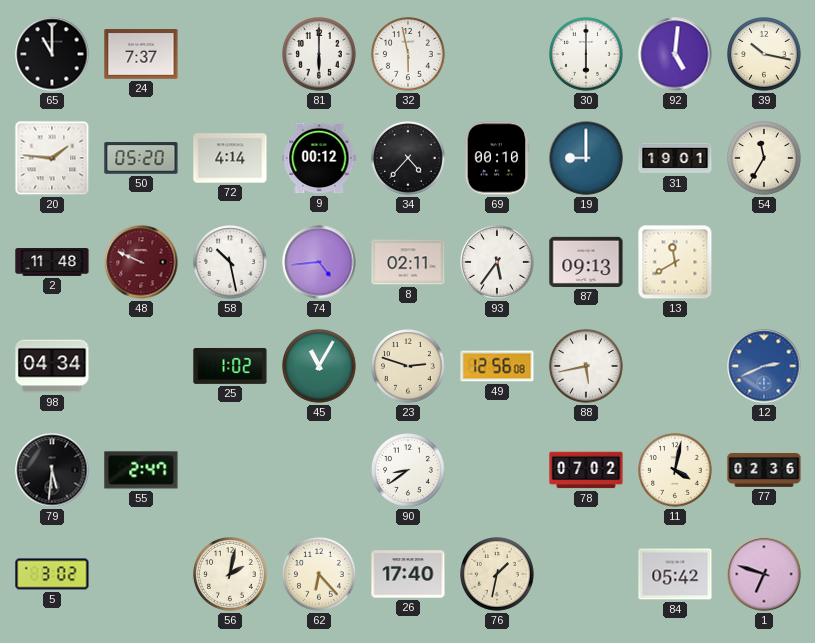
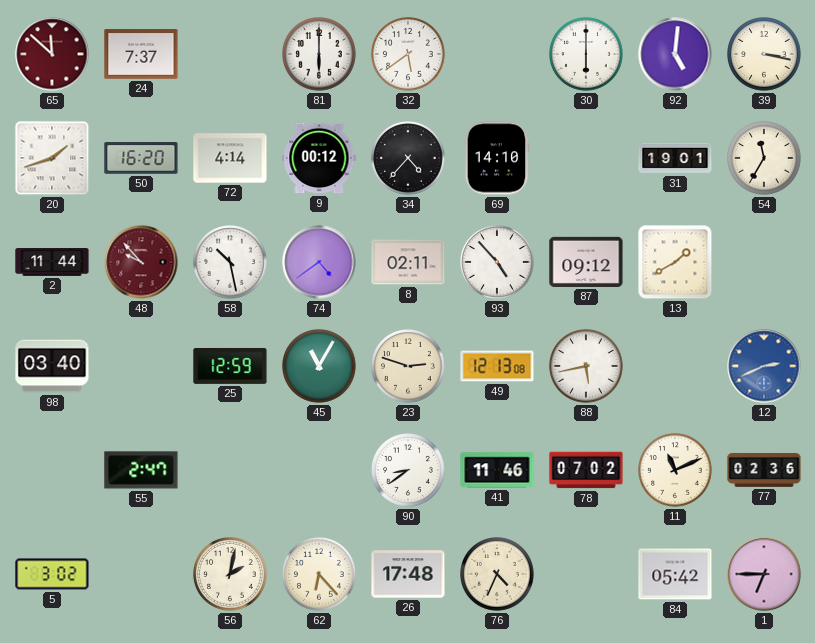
65: 11:00 -> 11:52
65 dial: black -> burgundy
32: 5:58 -> 5:39
39: 10:17 -> 3:17
20: 1:46 -> 1:42
50: 05:20 -> 16:20
69: 00:10 -> 14:10
19: 9:00 -> none
2: 11:48 -> 11:44
48: 9:49 -> 9:53
74: 4:44 -> 4:39
93: 5:36 -> 4:53
87: 09:13 -> 09:12
13: 11:40 -> 1:40
98: 04:34 -> 03:40
25: 1:02 -> 12:59
49: 12:56 -> 12:13
79: 5:31 -> none
41: none -> 11:46
11: 4:02 -> 11:11
26: 17:40 -> 17:48
76: 1:32 -> 4:34
1: 6:48 -> 6:45
